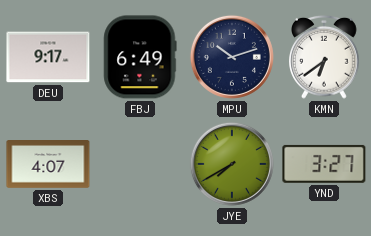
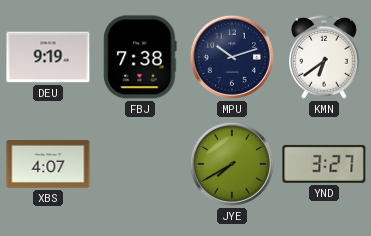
DEU: 9:17 -> 9:19
FBJ: 6:49 -> 7:38
